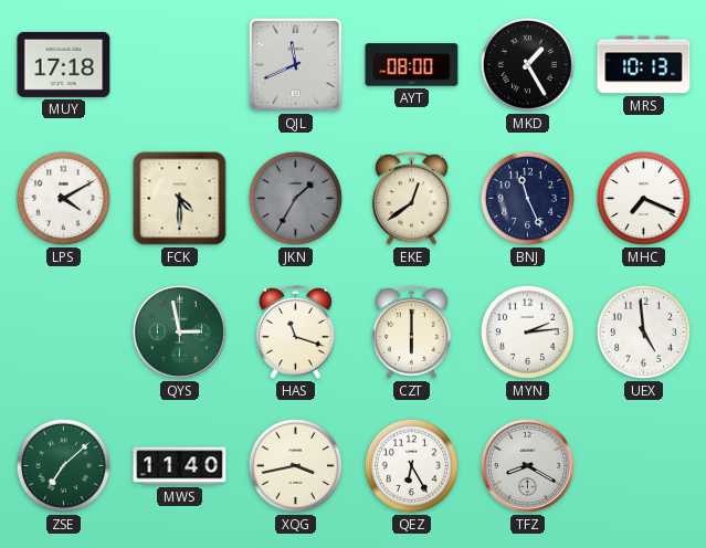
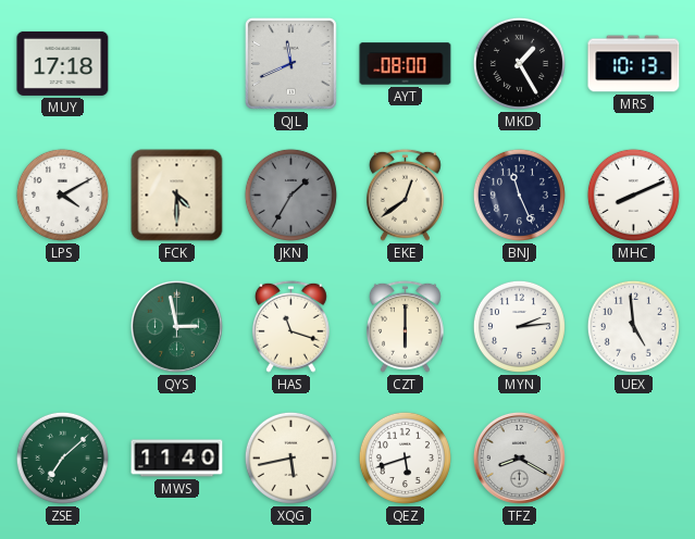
MHC: 7:19 -> 8:11
XQG: 3:43 -> 5:43
QEZ: 6:25 -> 5:42
